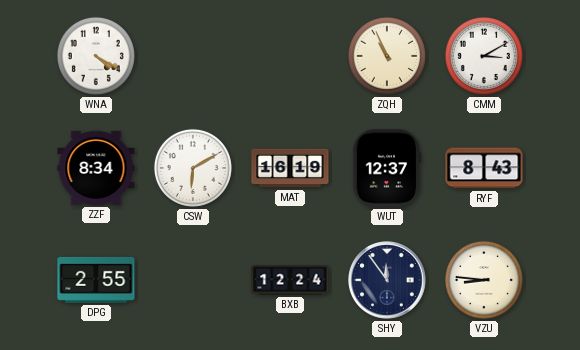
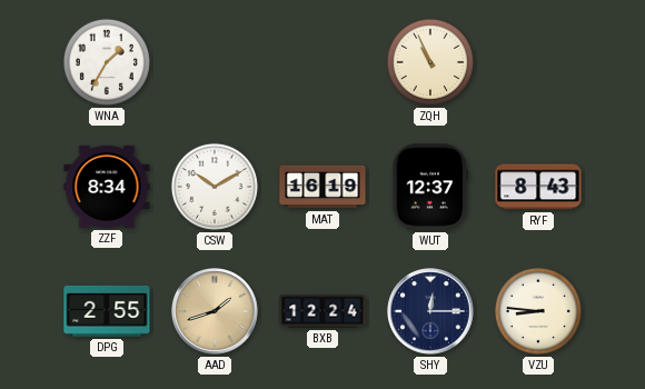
WNA: 4:20 -> 1:35
CMM: 3:10 -> none
CSW: 6:10 -> 10:10
AAD: none -> 1:42
SHY: 11:54 -> 12:15
